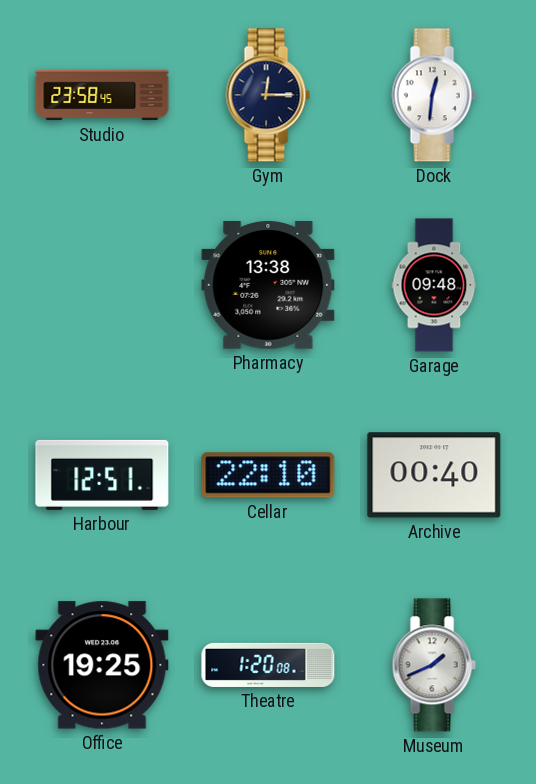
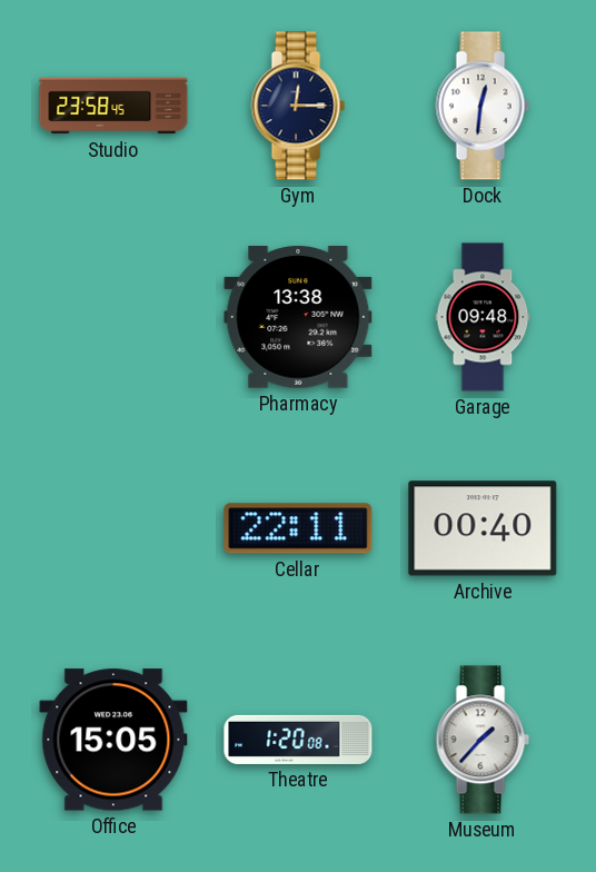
Harbour: 12:51 -> none
Cellar: 22:10 -> 22:11
Office: 19:25 -> 15:05
Museum: 1:41 -> 1:37
